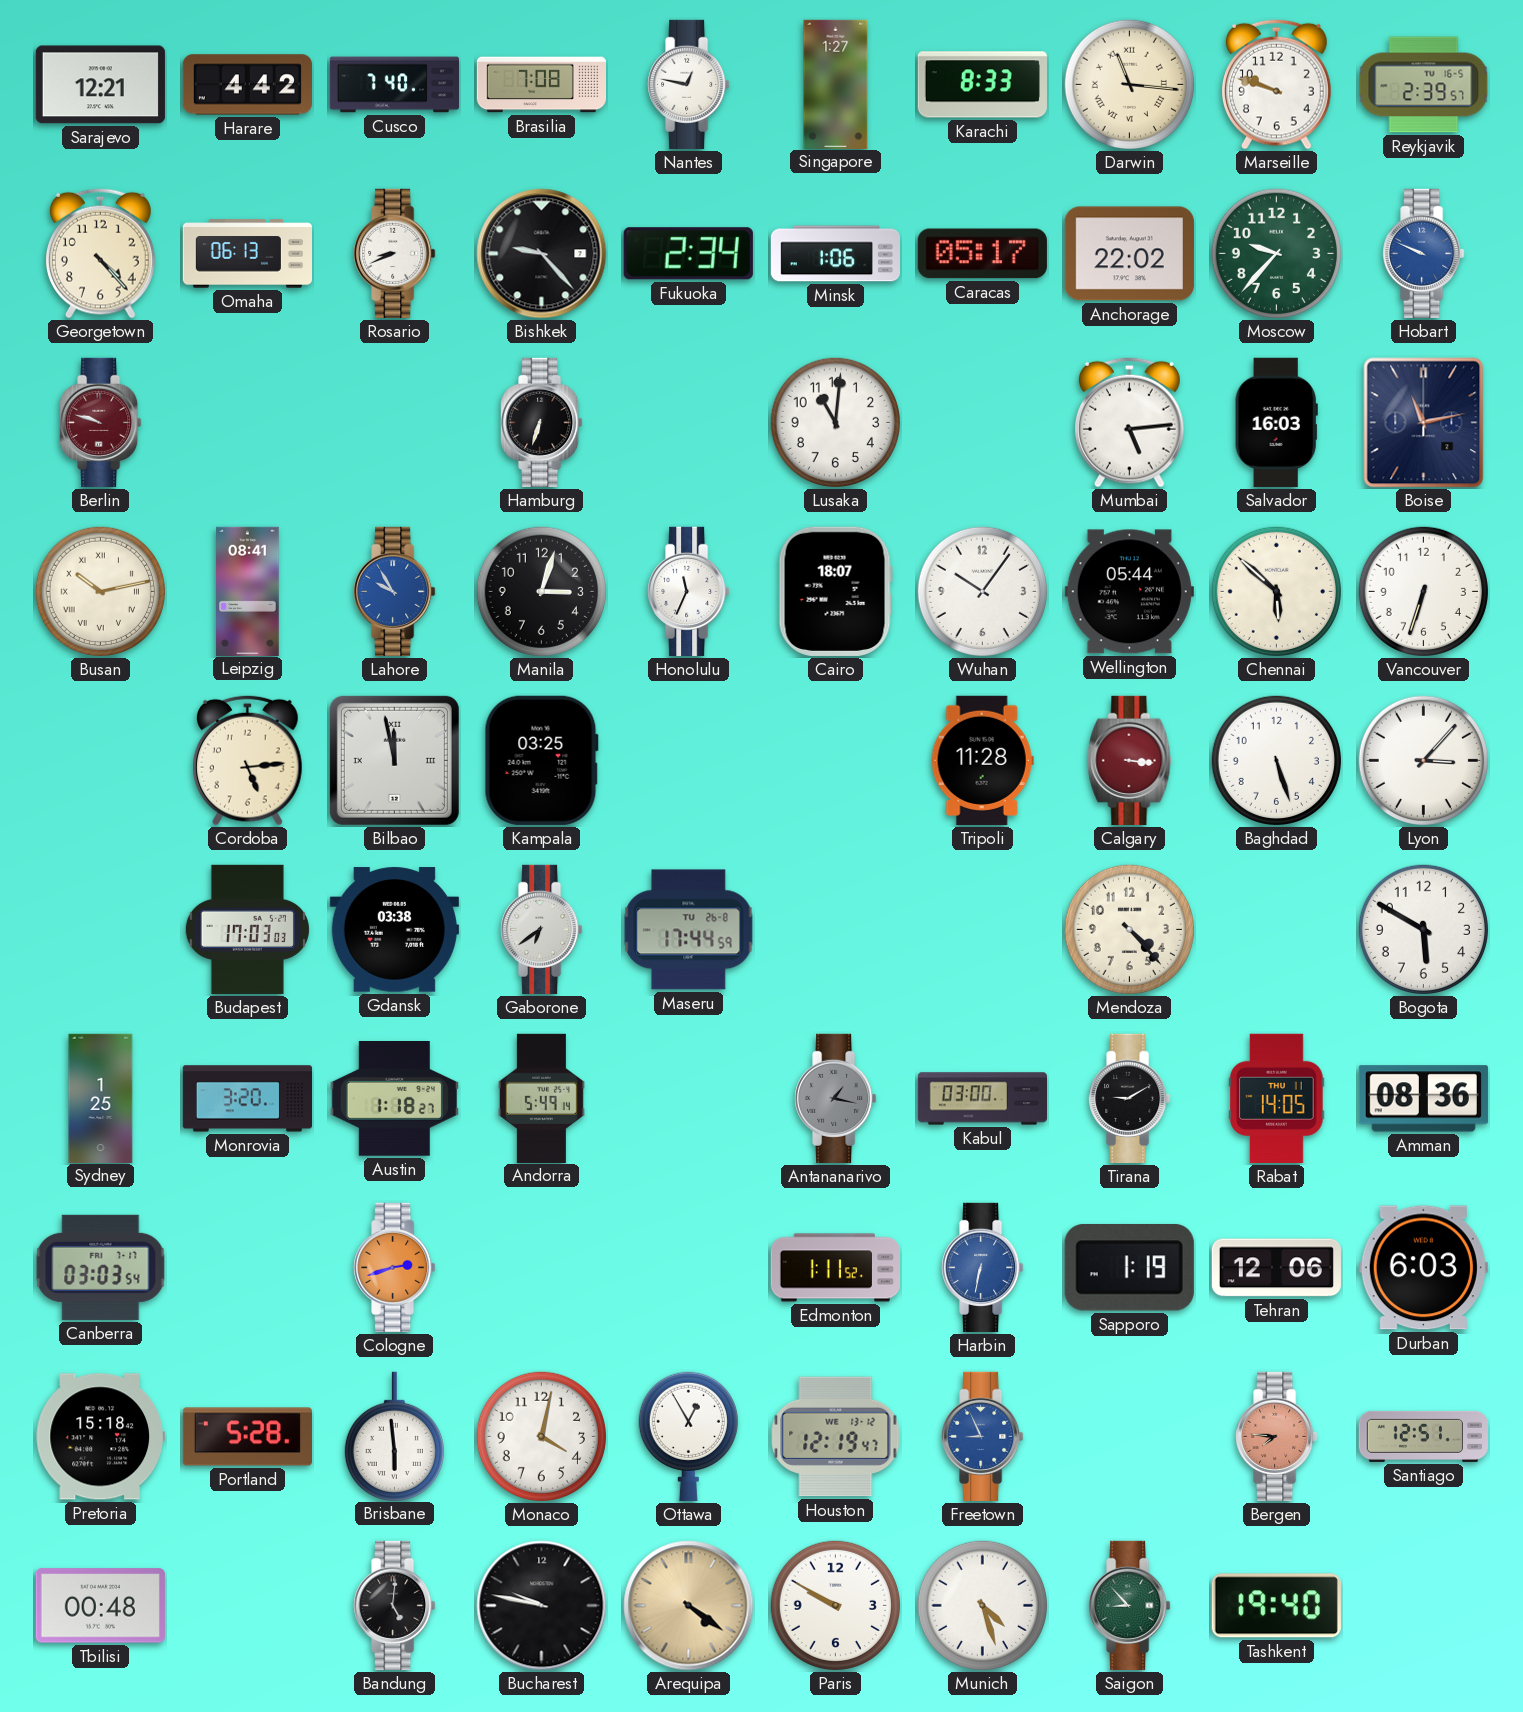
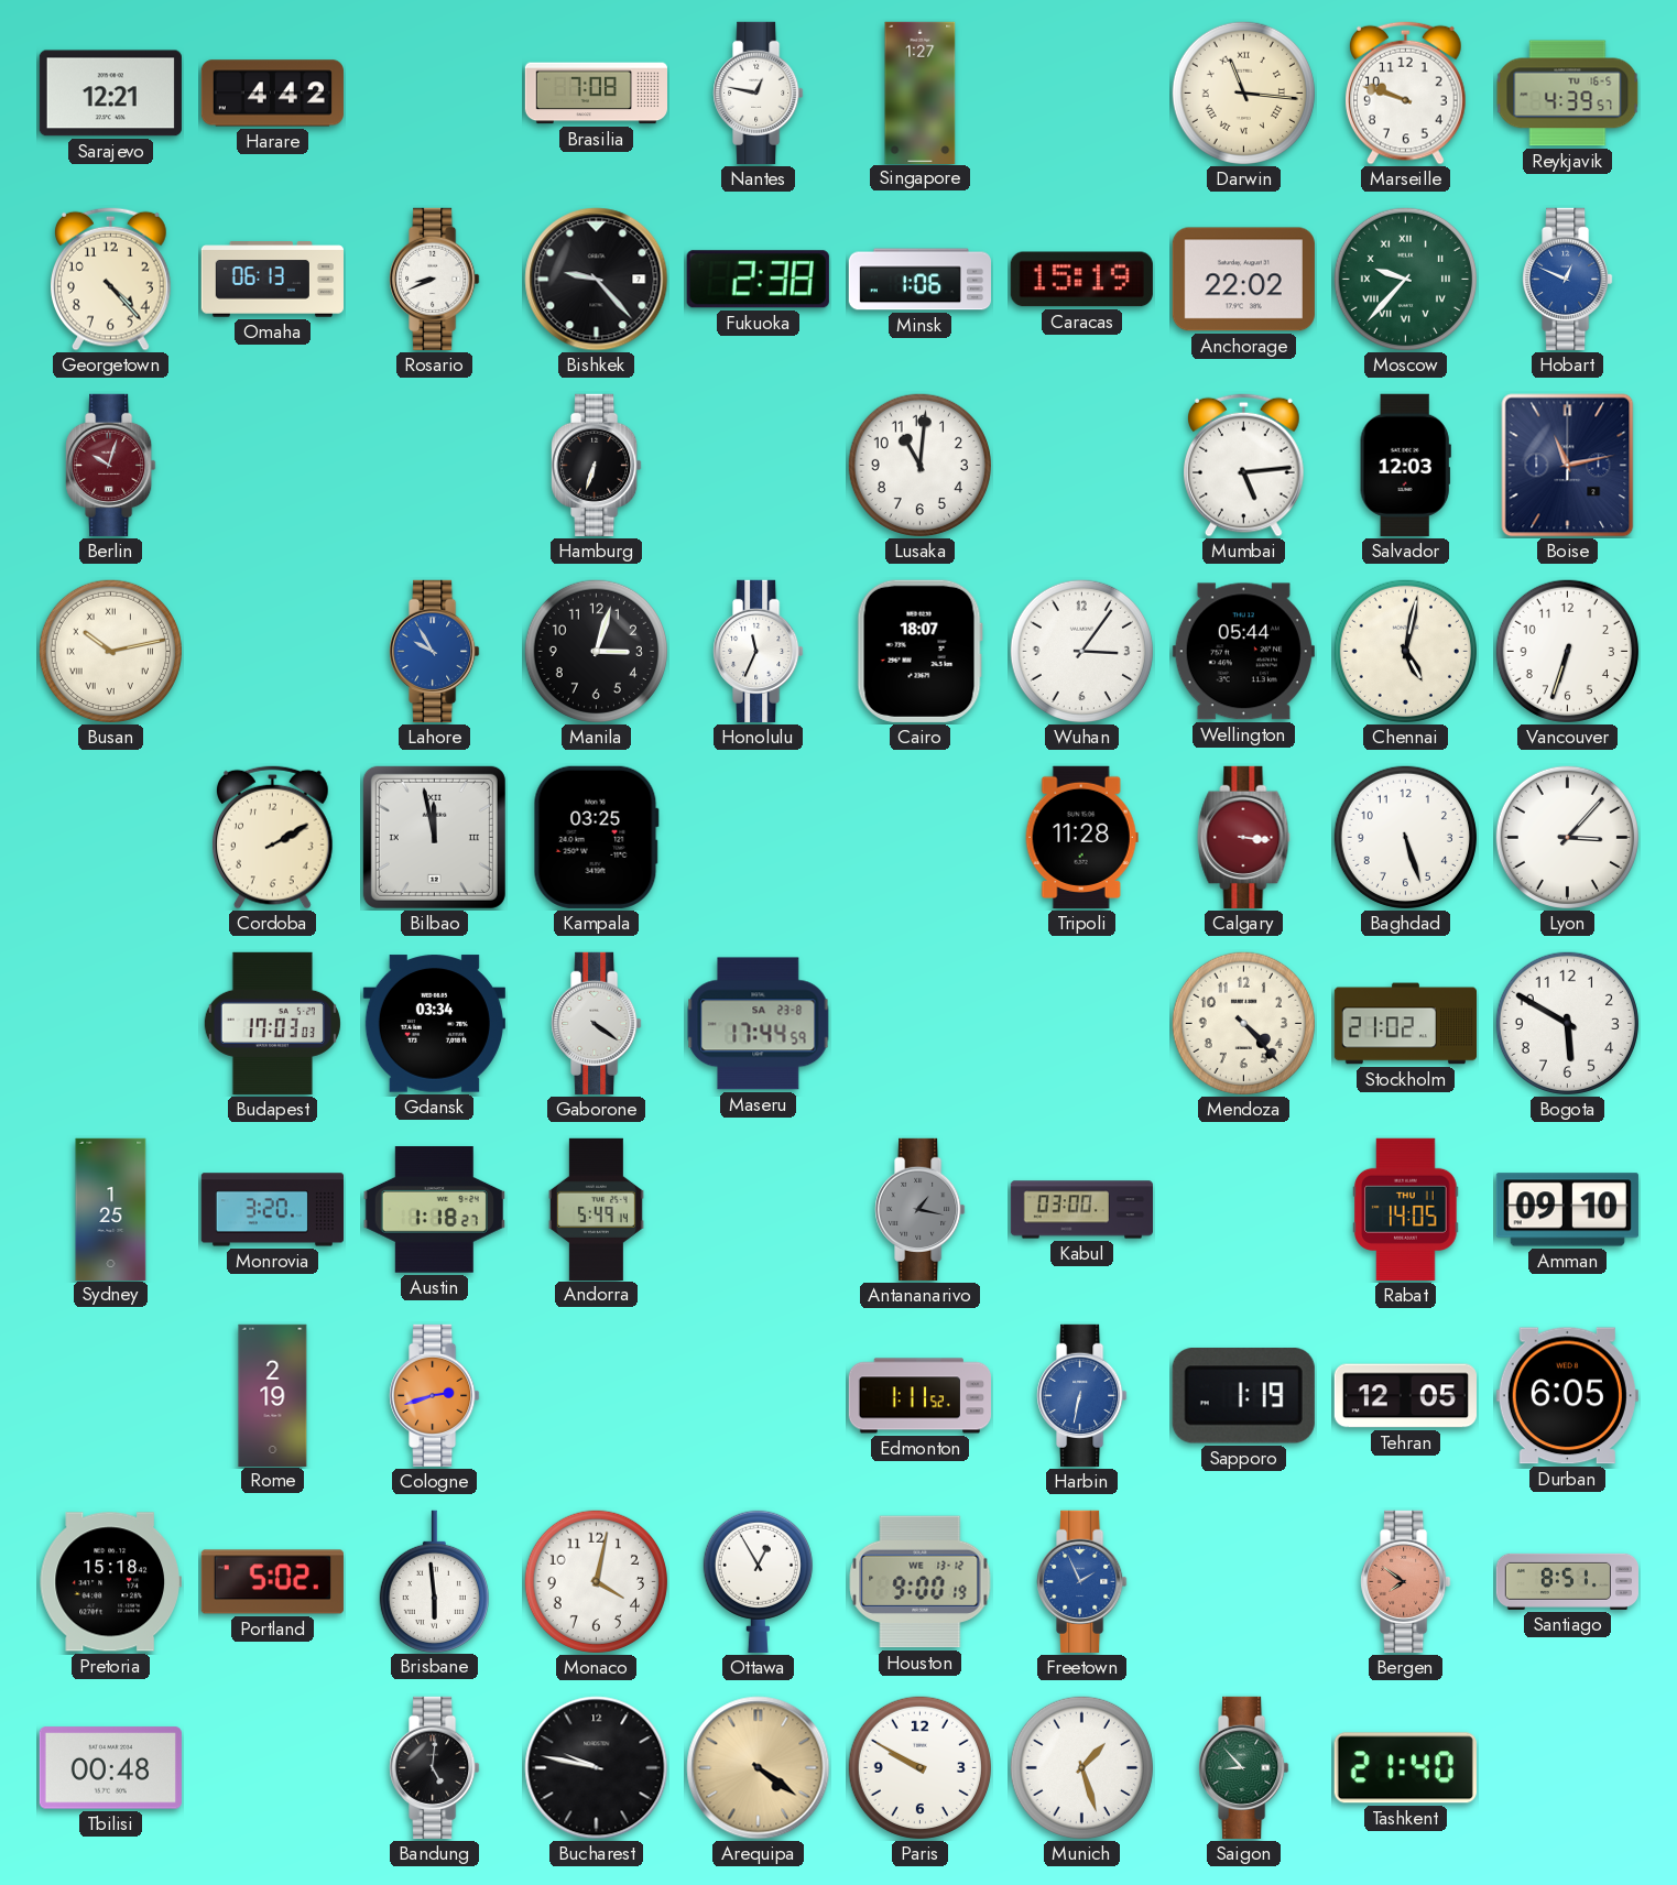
Cusco: 7:40 -> none
Karachi: 8:33 -> none
Reykjavik: 2:39 -> 4:39
Fukuoka: 2:34 -> 2:38
Caracas: 05:17 -> 15:19
Moscow numerals: Arabic -> Roman
Hobart: 9:49 -> 12:49
Berlin: 9:48 -> 10:03
Salvador: 16:03 -> 12:03
Leipzig: 08:41 -> none
Wuhan: 10:06 -> 3:06
Chennai: 5:52 -> 5:02
Cordoba: 5:14 -> 2:10
Gdansk: 03:38 -> 03:34
Gaborone: 6:39 -> 4:21
Maseru date: TU 26-8 -> SA 23-8
Stockholm: none -> 21:02
Tirana: 9:10 -> none
Amman: 08:36 -> 09:10
Canberra: 03:03 -> none
Rome: none -> 2:19
Tehran: 12:06 -> 12:05
Durban: 6:03 -> 6:05
Portland: 5:28 -> 5:02
Houston: 12:19 -> 9:00
Freetown: 8:56 -> 1:56
Bergen: 7:46 -> 7:51
Santiago: 12:51 -> 8:51
Munich: 4:27 -> 1:27
Tashkent: 19:40 -> 21:40
